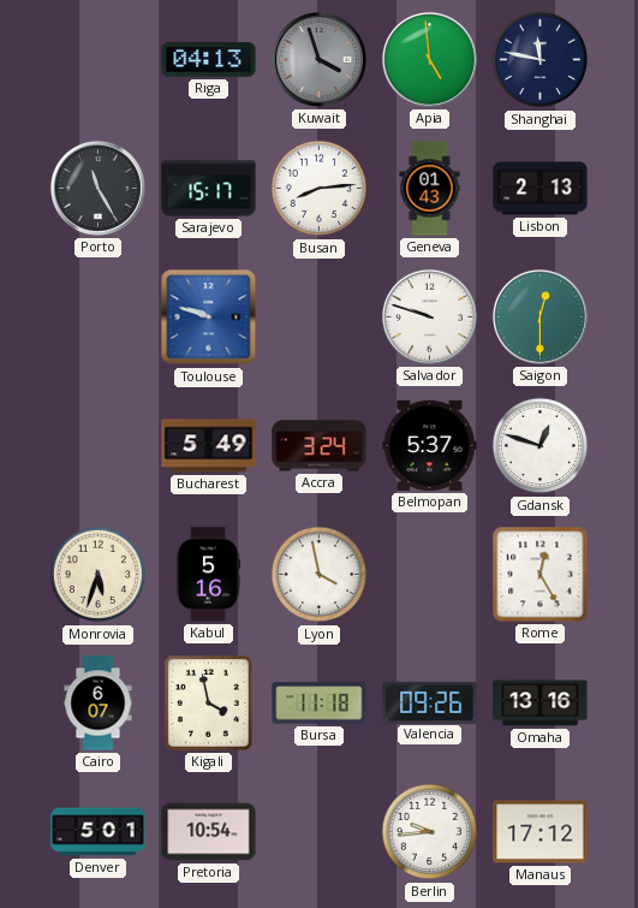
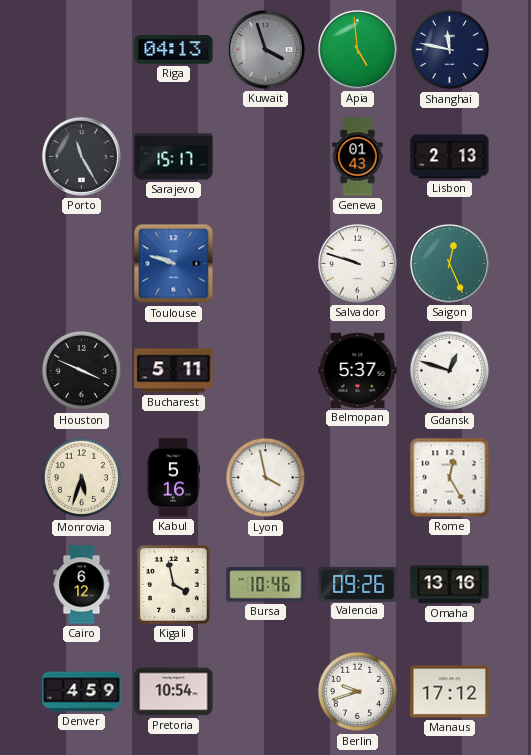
Busan: 8:14 -> none
Saigon: 12:30 -> 12:26
Houston: none -> 3:49
Bucharest: 5:49 -> 5:11
Accra: 3:24 -> none
Cairo: 6:07 -> 6:12
Bursa: 11:18 -> 10:46
Denver: 5:01 -> 4:59
Berlin: 9:44 -> 9:42
